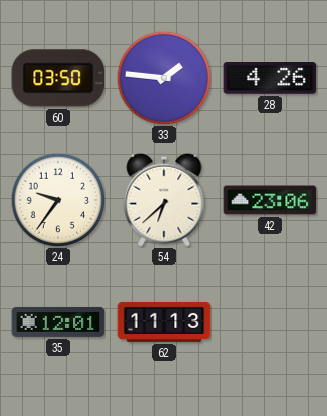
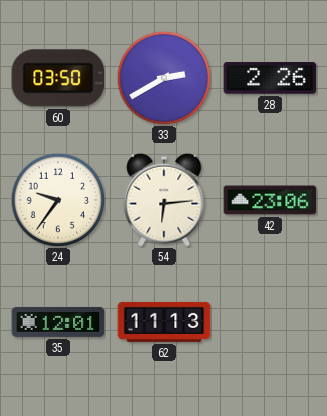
33: 1:46 -> 2:40
28: 4:26 -> 2:26
54: 6:38 -> 6:14
